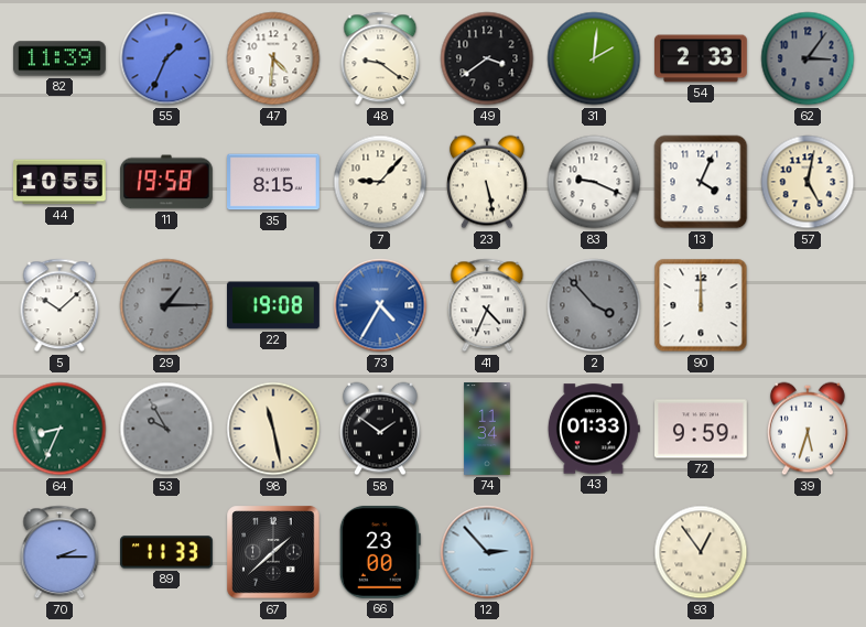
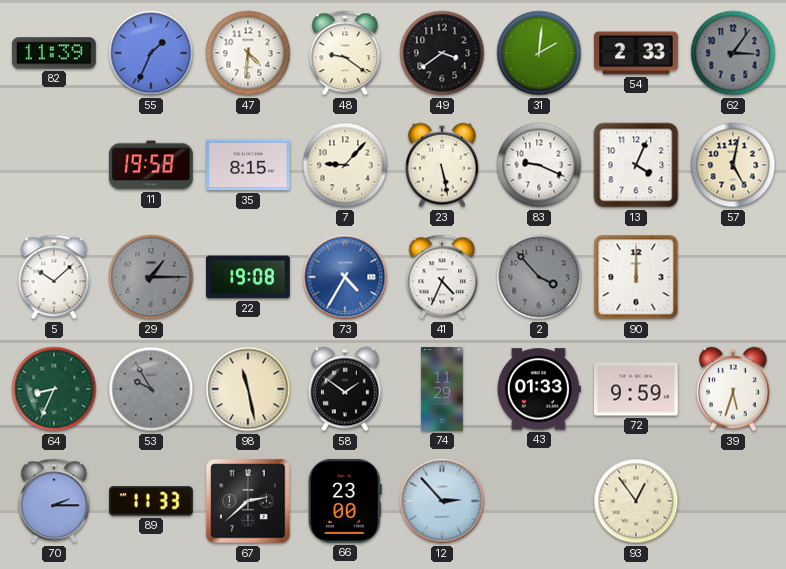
44: 10:55 -> none
74: 11:34 -> 11:29
67: 1:38 -> 2:38
